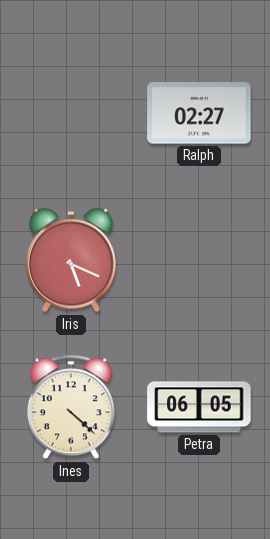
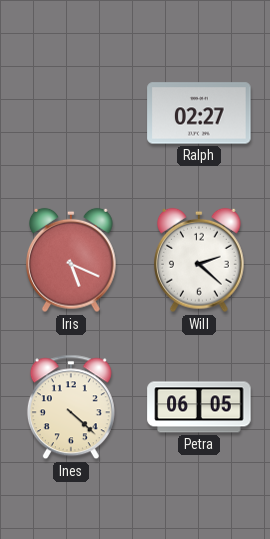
Will: none -> 2:22
